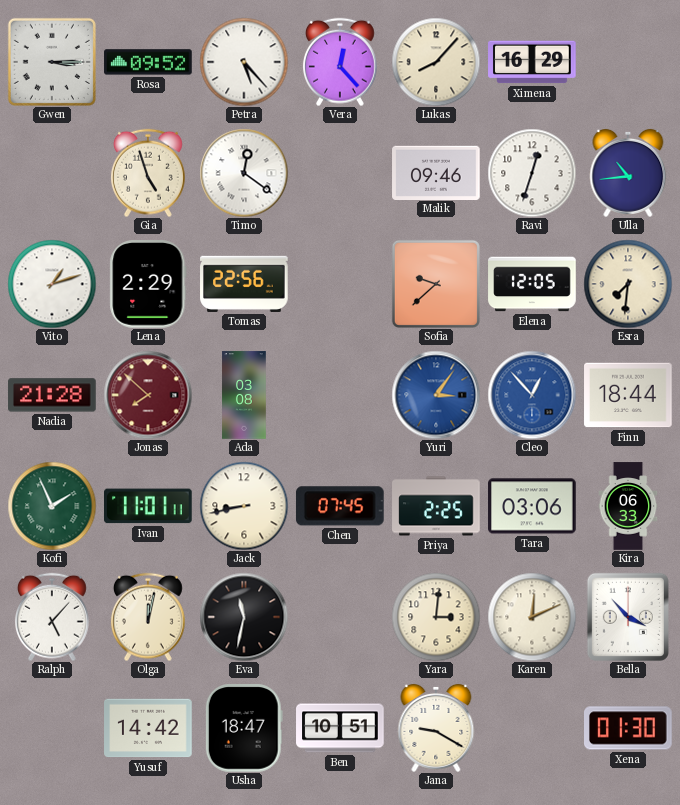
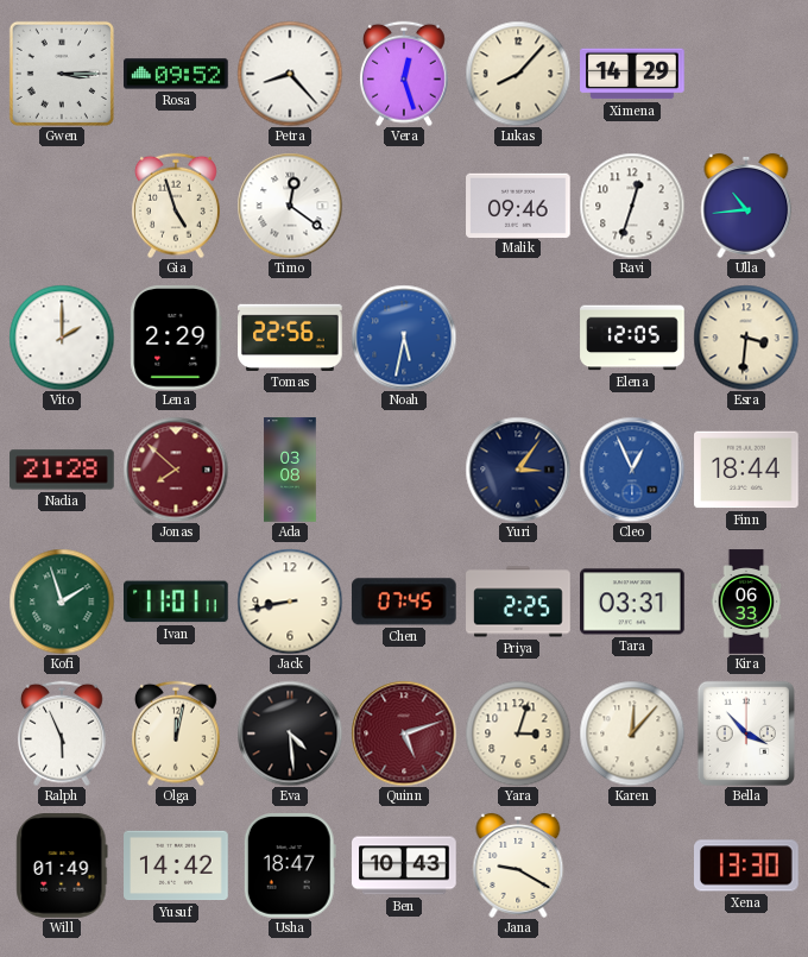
Petra: 5:23 -> 8:23
Vera: 12:23 -> 12:27
Ximena: 16:29 -> 14:29
Vito: 1:12 -> 2:00
Noah: none -> 5:32
Sofia: 9:38 -> none
Esra: 7:31 -> 3:31
Yuri dial: blue -> navy
Cleo: 12:53 -> 12:56
Kofi: 1:56 -> 1:57
Tara: 03:06 -> 03:31
Ralph: 5:07 -> 5:56
Eva: 11:32 -> 4:29
Quinn: none -> 5:12
Yara: 3:01 -> 3:03
Karen: 12:11 -> 12:07
Will: none -> 01:49
Ben: 10:51 -> 10:43
Xena: 01:30 -> 13:30
